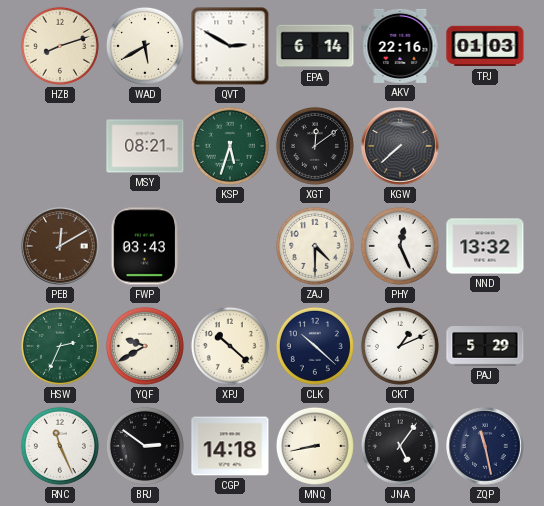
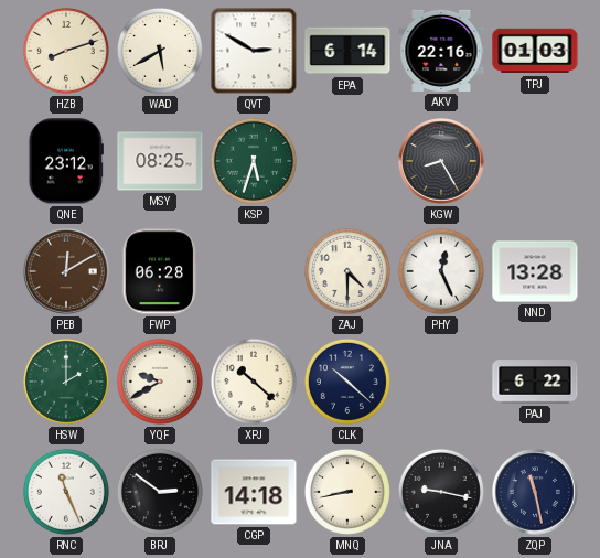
QNE: none -> 23:12
MSY: 08:21 -> 08:25
XGT: 12:09 -> none
KGW: 7:38 -> 8:25
FWP: 03:43 -> 06:28
NND: 13:32 -> 13:28
HSW: 2:34 -> 2:00
CKT: 1:11 -> none
PAJ: 5:29 -> 6:22
JNA: 5:06 -> 9:17
